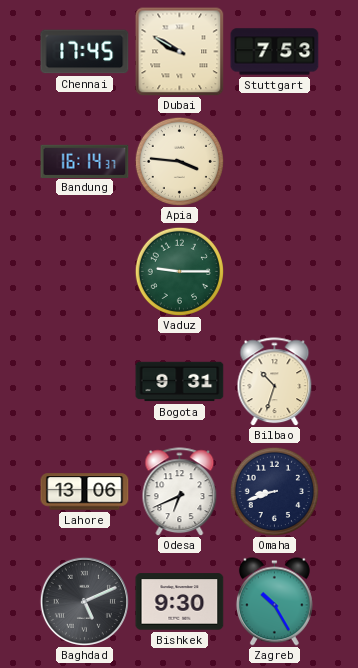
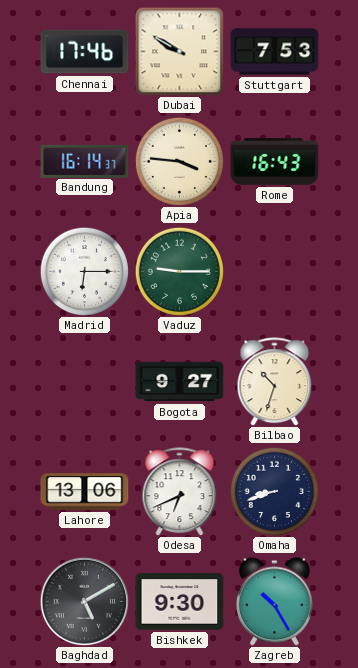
Chennai: 17:45 -> 17:46
Rome: none -> 16:43
Madrid: none -> 6:15
Bogota: 9:31 -> 9:27
Baghdad: 5:11 -> 5:10
